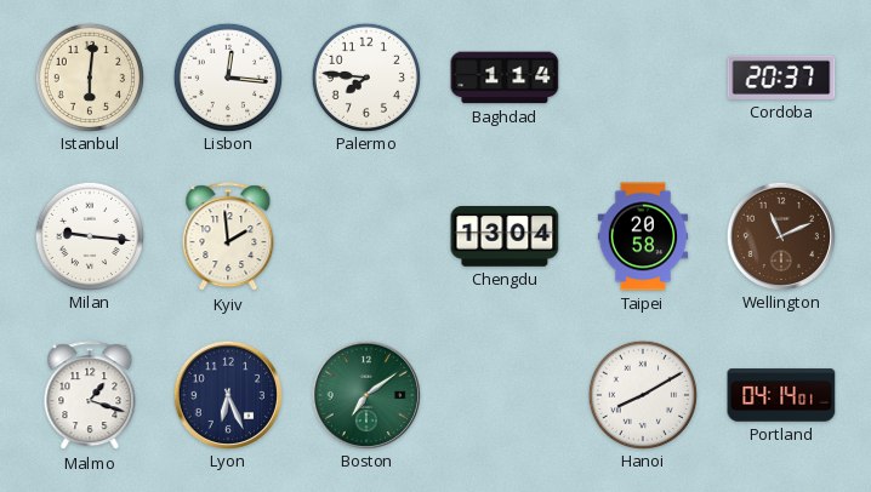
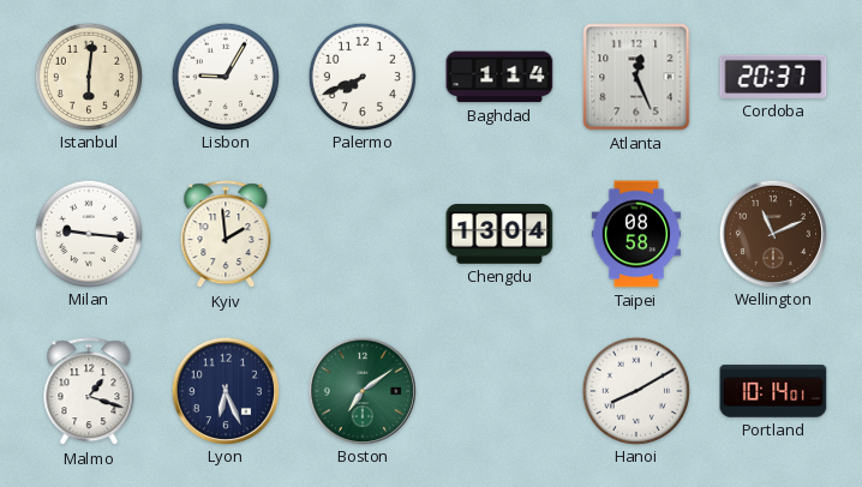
Lisbon: 12:16 -> 9:05
Palermo: 7:46 -> 7:41
Atlanta: none -> 12:26
Taipei: 20:58 -> 08:58
Portland: 04:14 -> 10:14
